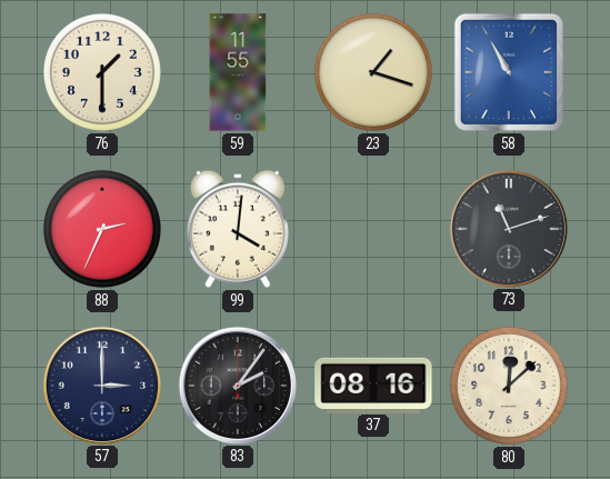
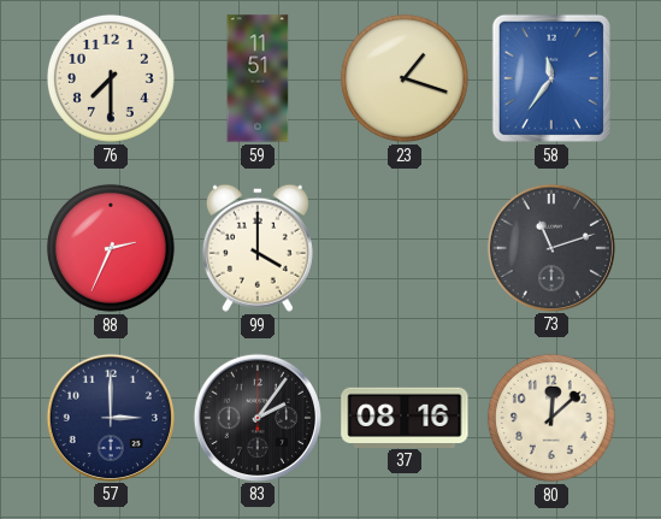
76: 1:30 -> 7:30
59: 11:55 -> 11:51
58: 10:55 -> 11:36
99: 4:01 -> 4:00
